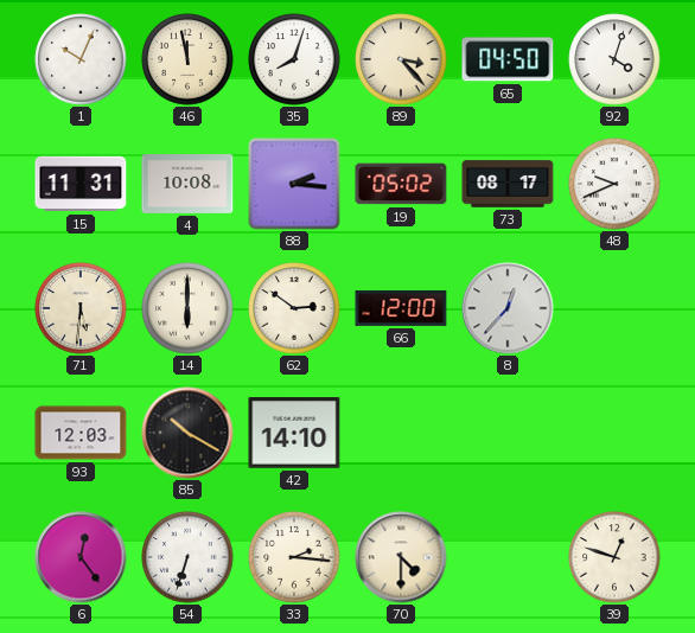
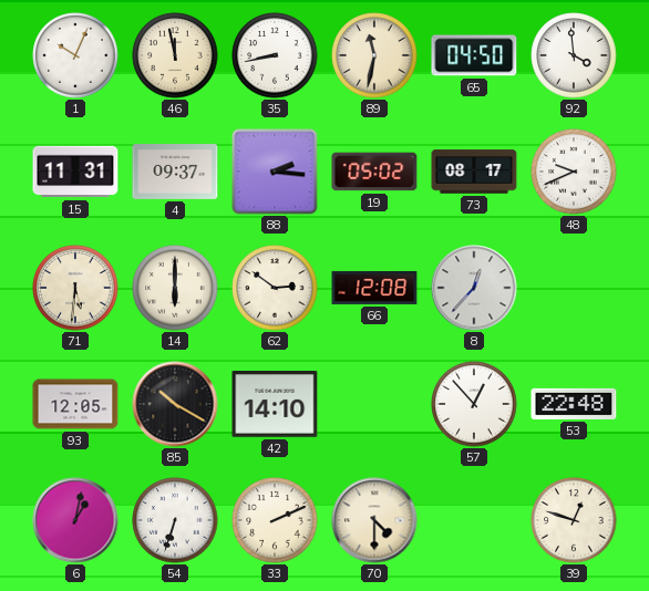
35: 8:03 -> 8:43
89: 3:23 -> 11:32
92: 4:03 -> 3:59
4: 10:08 -> 09:37
66: 12:00 -> 12:08
93: 12:03 -> 12:05
57: none -> 12:53
53: none -> 22:48
6: 12:24 -> 1:02
33: 2:16 -> 2:11
